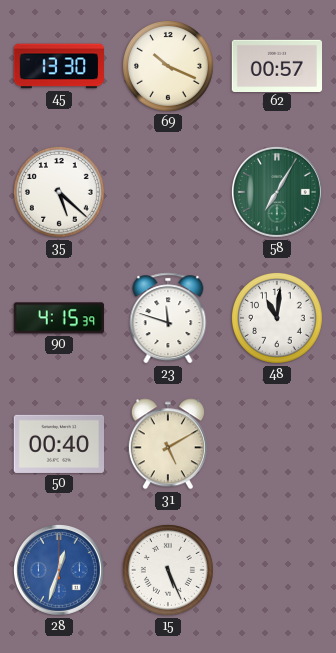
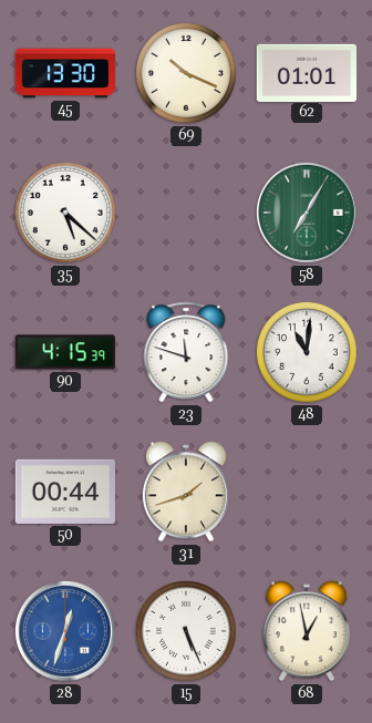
62: 00:57 -> 01:01
50: 00:40 -> 00:44
31: 5:10 -> 1:42
68: none -> 12:58
